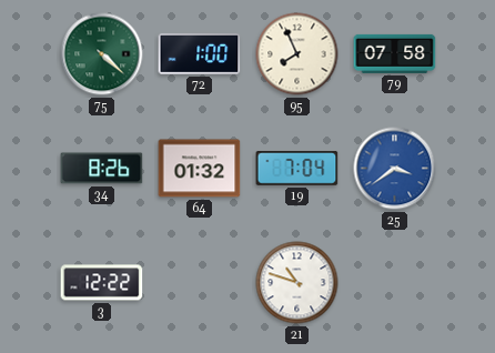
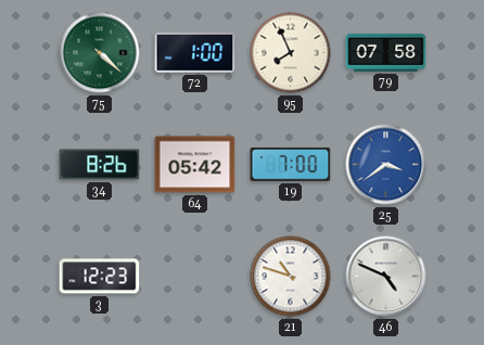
64: 01:32 -> 05:42
19: 7:04 -> 7:00
3: 12:22 -> 12:23
46: none -> 4:49
